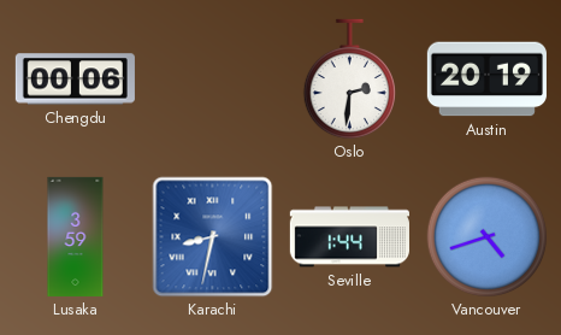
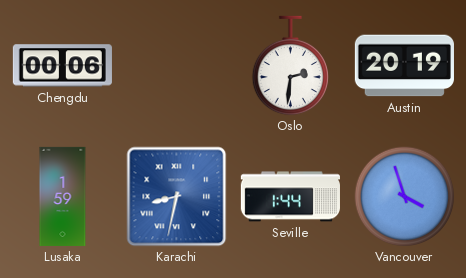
Lusaka: 3:59 -> 1:59
Vancouver: 4:42 -> 3:57
